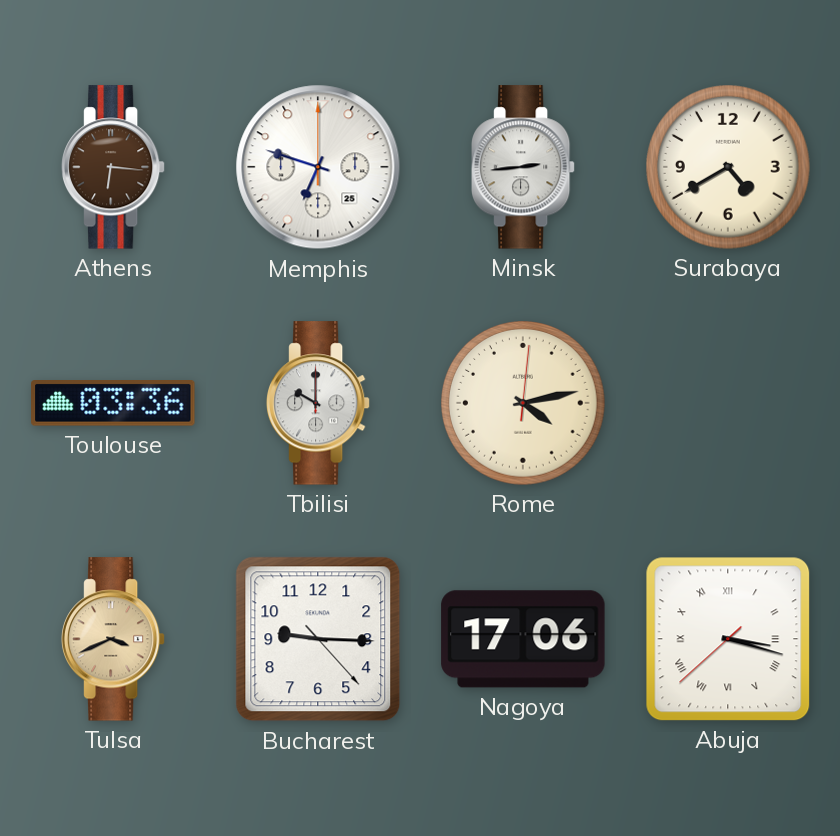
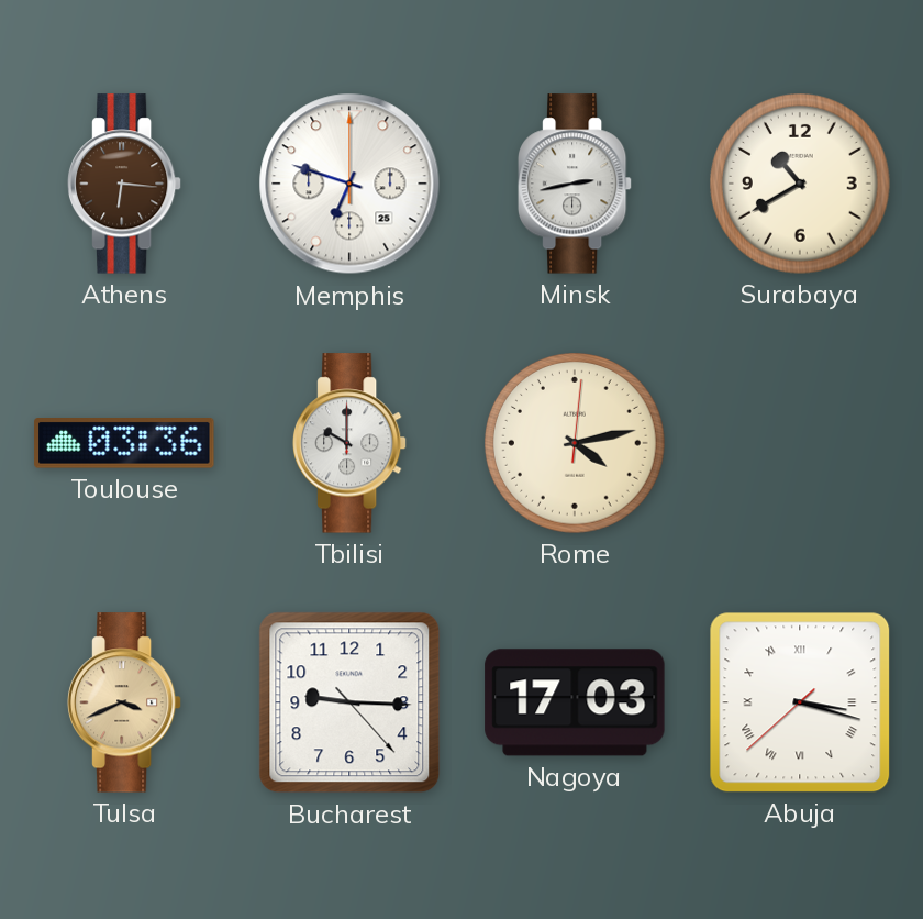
Minsk: 2:44 -> 2:43
Surabaya: 4:40 -> 10:40
Nagoya: 17:06 -> 17:03
